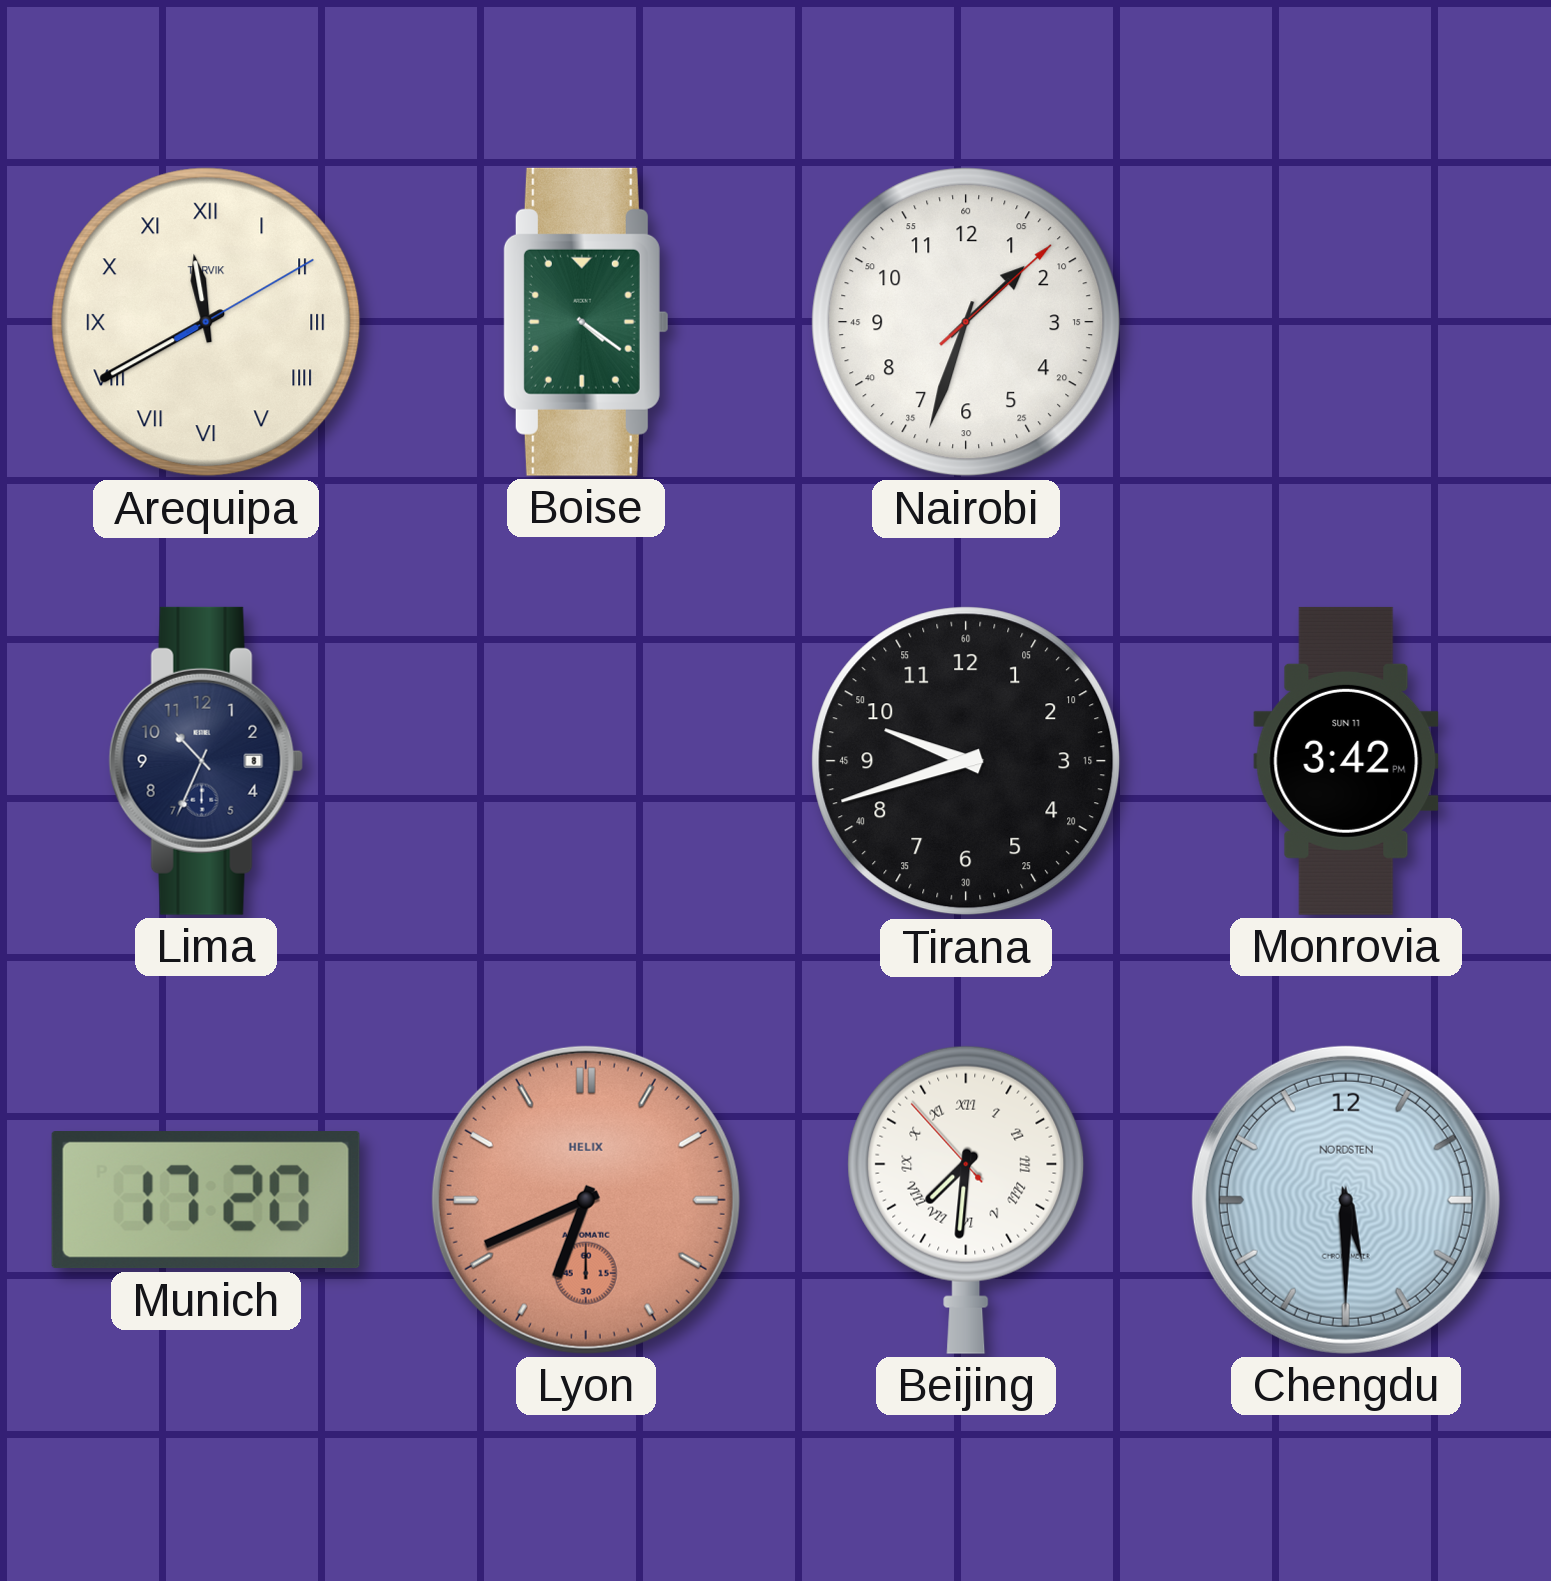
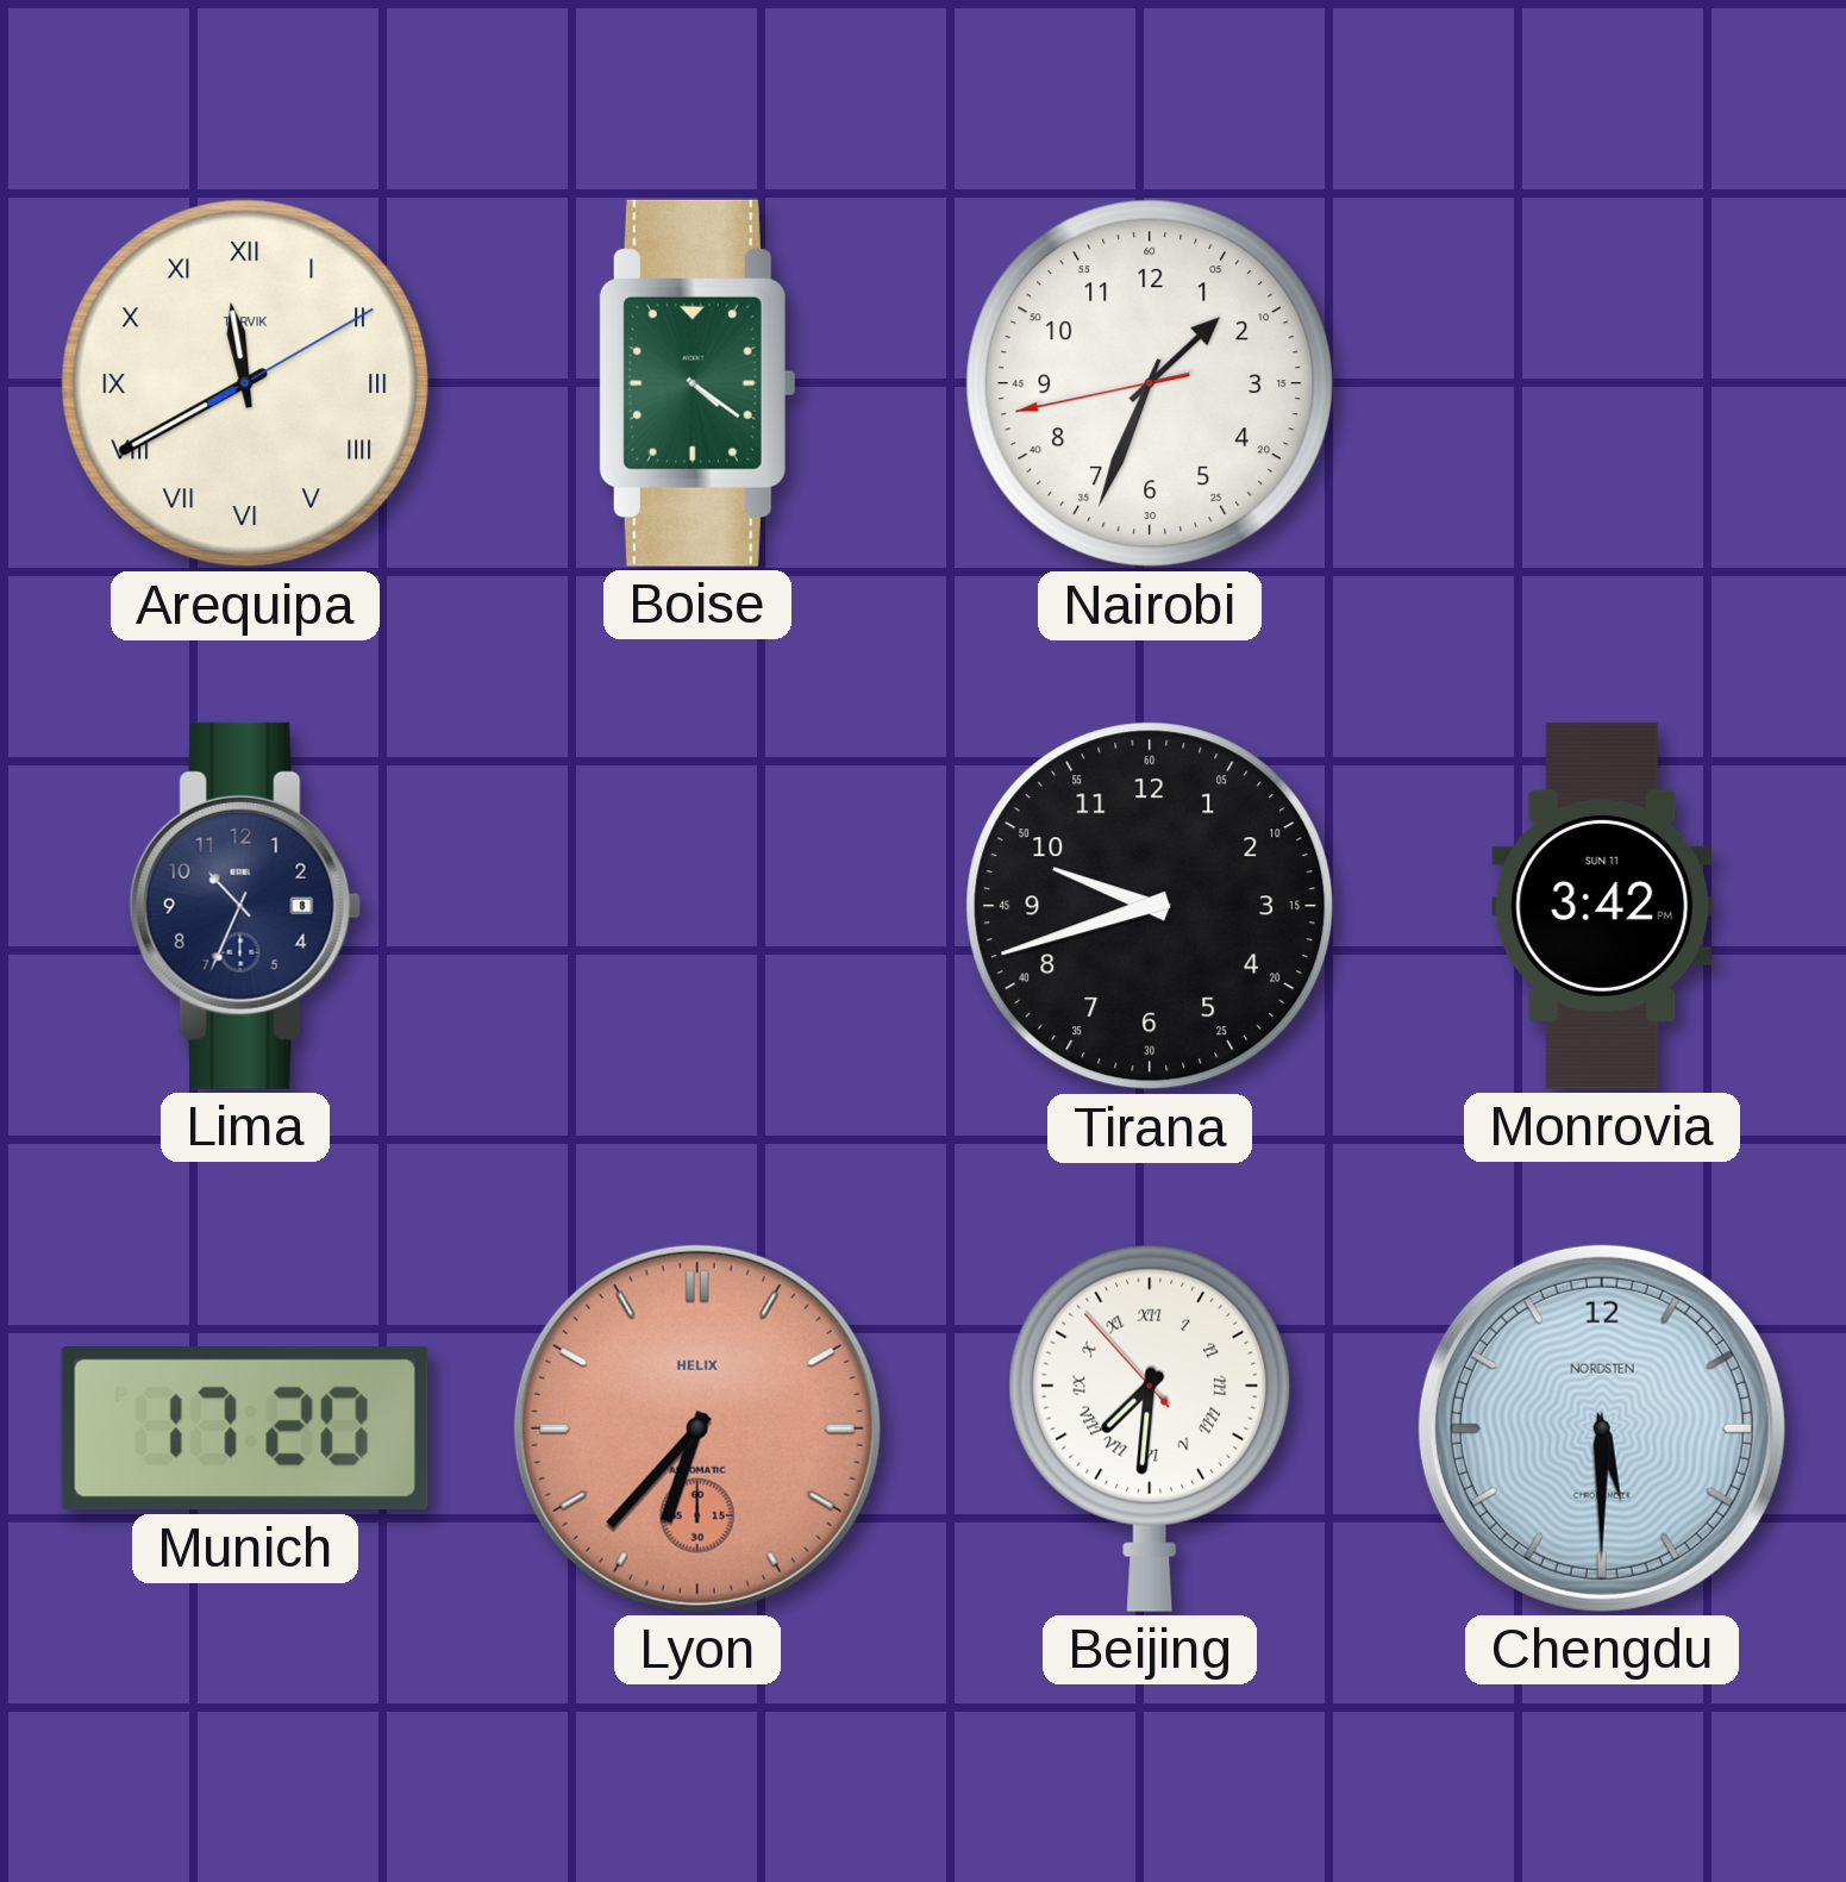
Nairobi: 1:33:08 -> 1:33:43
Lyon: 6:41 -> 6:37
